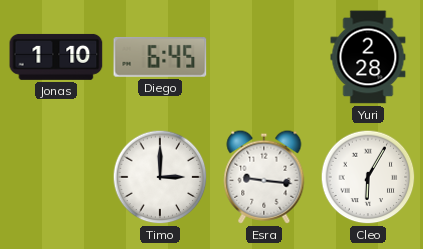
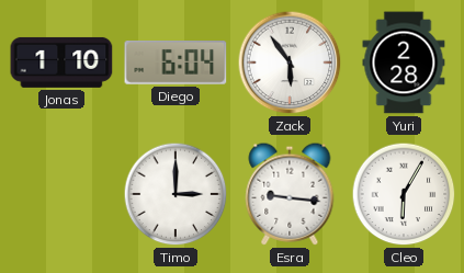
Diego: 6:45 -> 6:04
Zack: none -> 5:54
